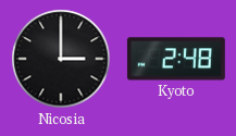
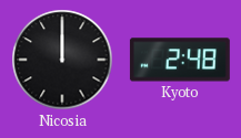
Nicosia: 3:00 -> 12:00
